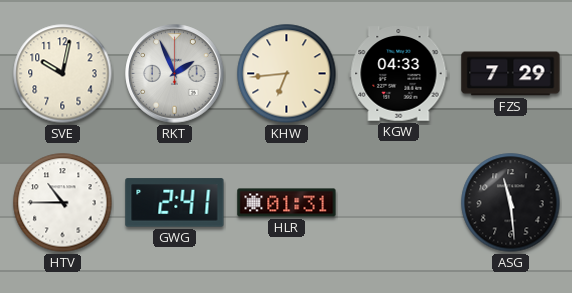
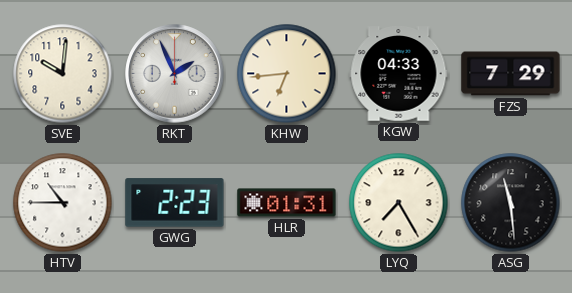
SVE: 10:02 -> 10:01
GWG: 2:41 -> 2:23
LYQ: none -> 7:25
